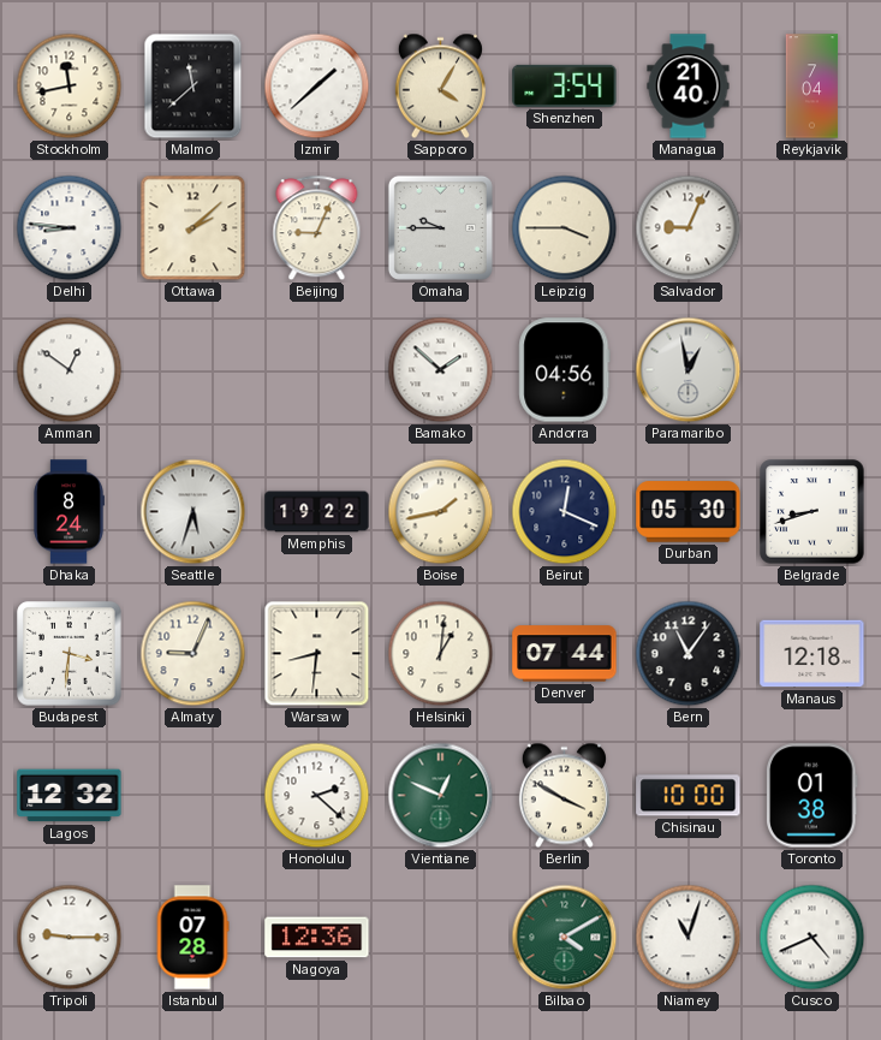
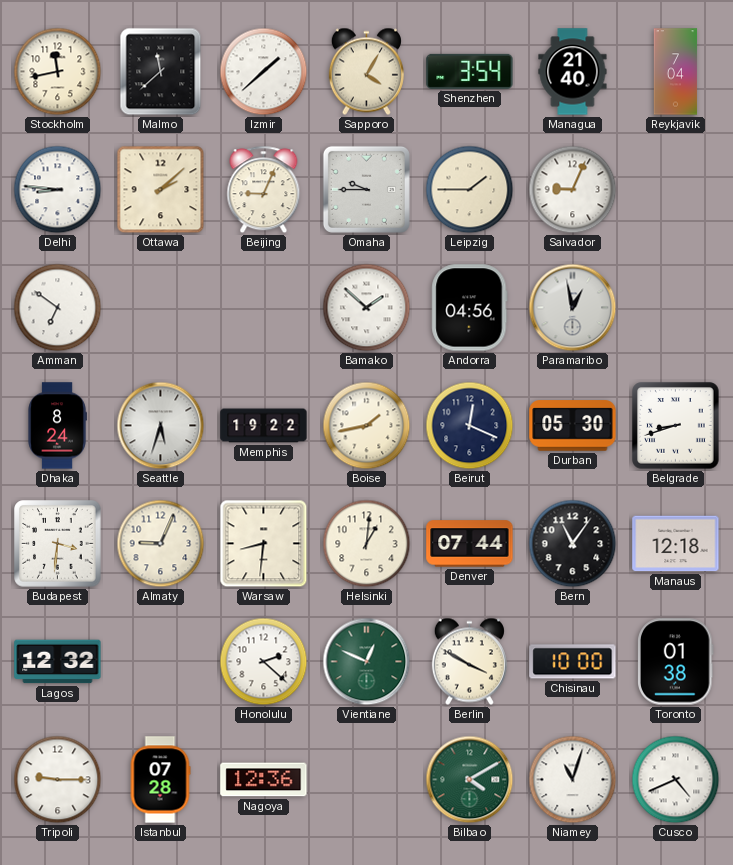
Leipzig: 3:45 -> 1:45
Amman: 12:51 -> 6:51
